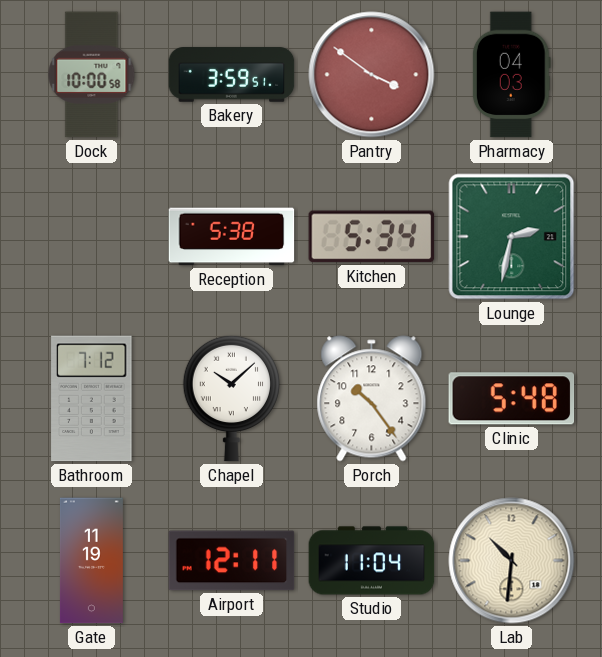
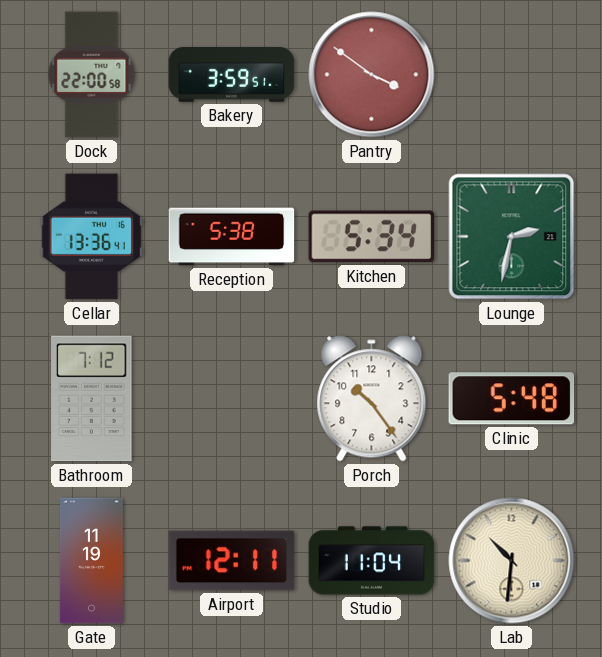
Dock: 10:00 -> 22:00
Pharmacy: 04:03 -> none
Cellar: none -> 13:36
Chapel: 10:08 -> none
